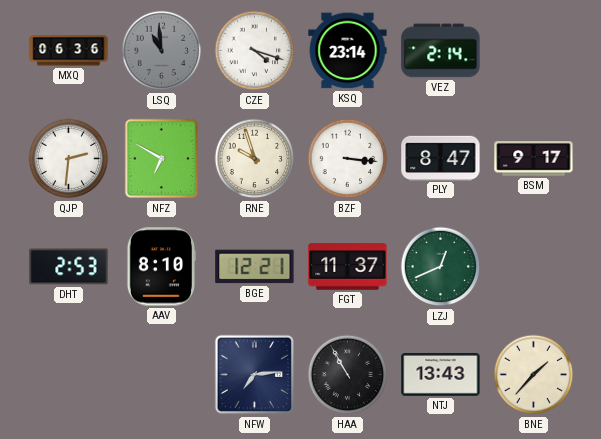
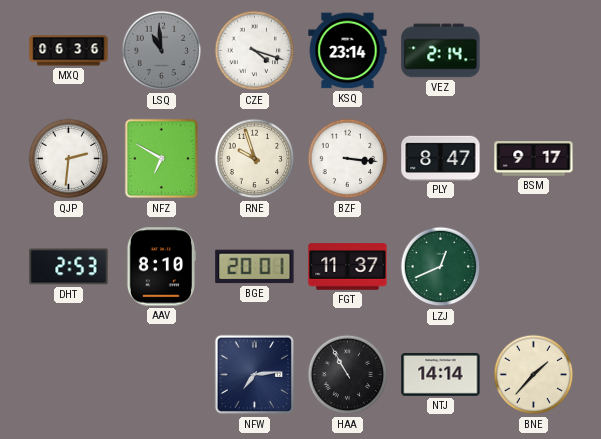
BGE: 12:21 -> 20:01
NTJ: 13:43 -> 14:14
